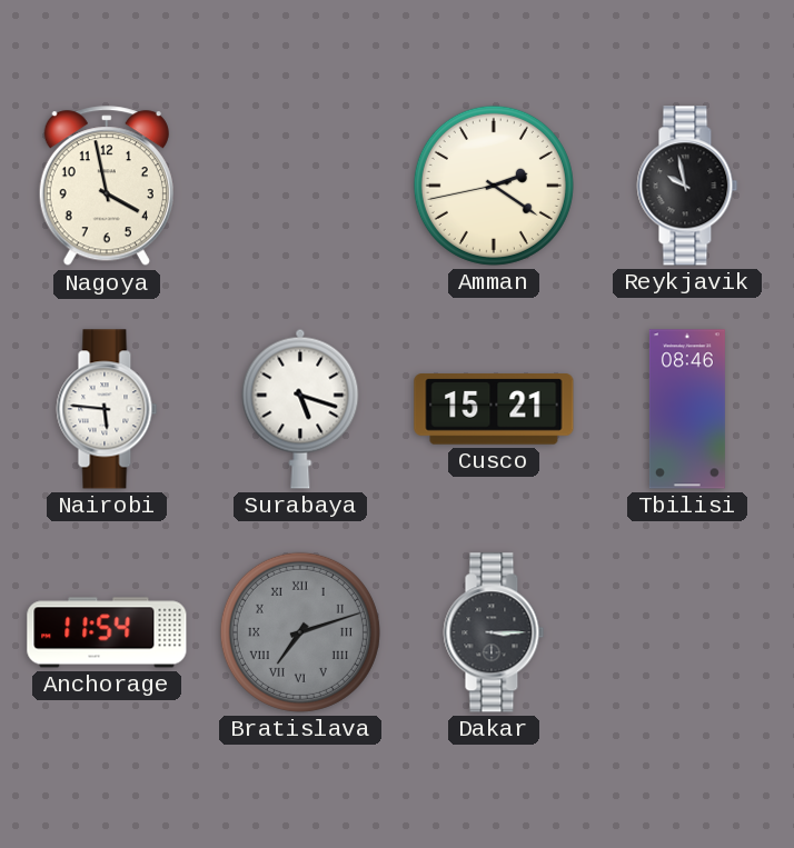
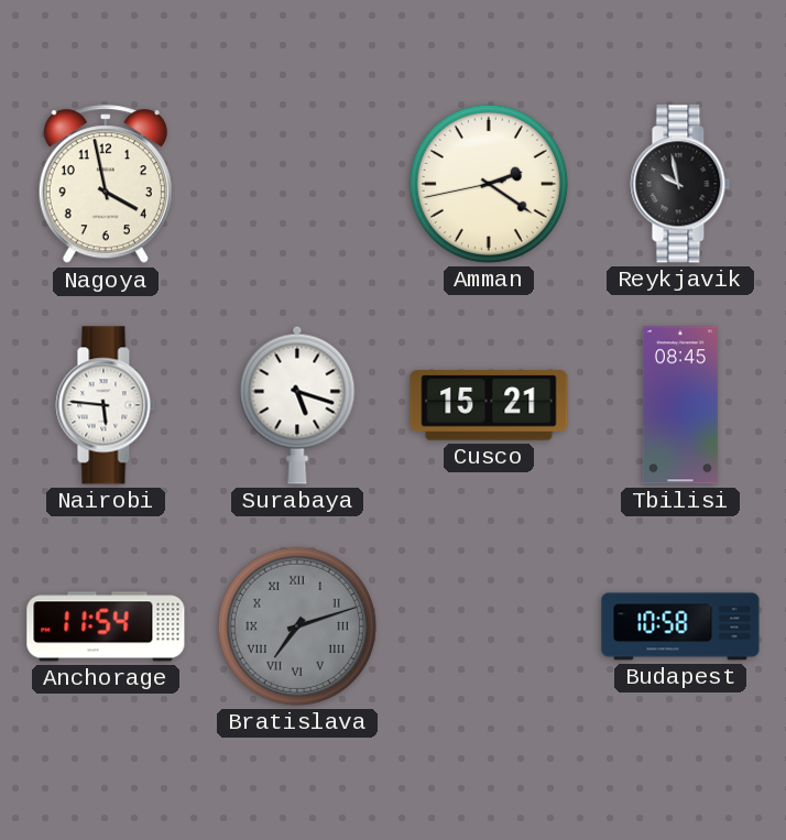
Tbilisi: 08:46 -> 08:45
Dakar: 3:15 -> none
Budapest: none -> 10:58
